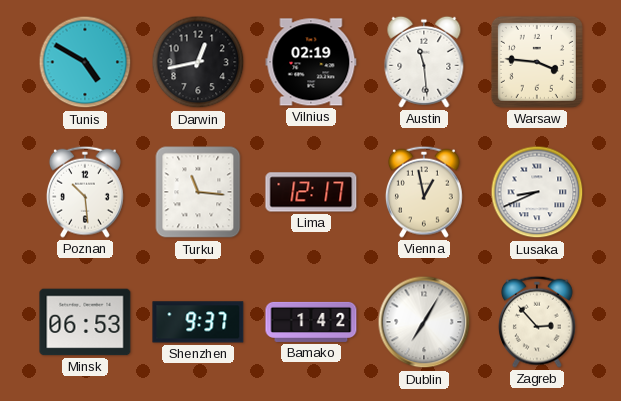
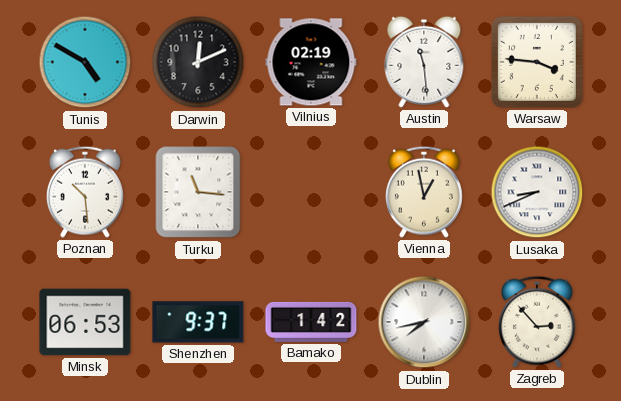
Darwin: 12:43 -> 12:11
Lima: 12:17 -> none
Dublin: 7:05 -> 7:43
